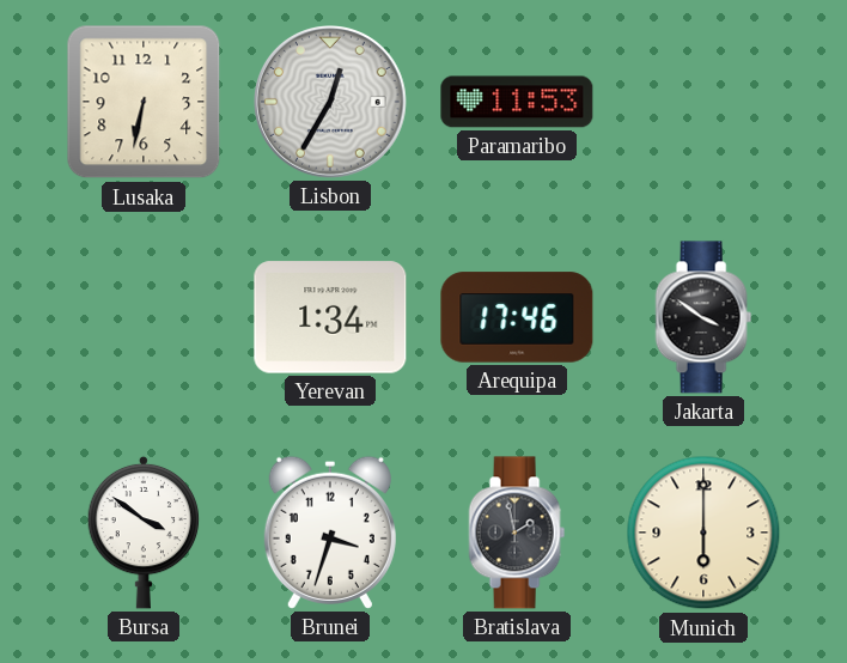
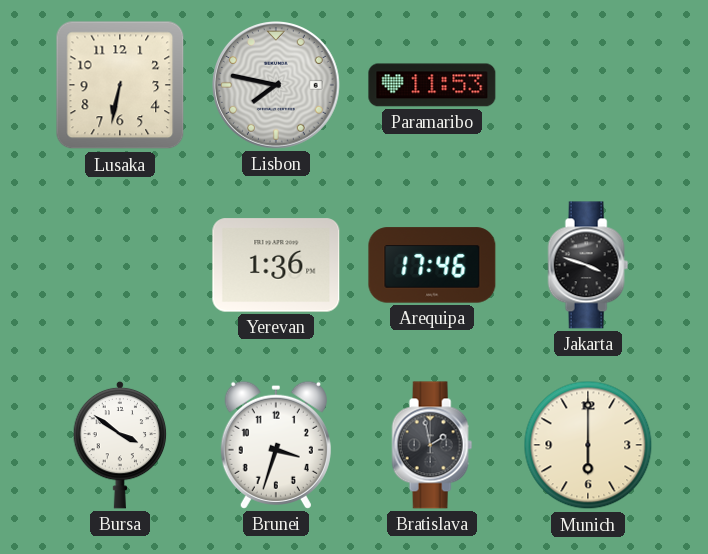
Lisbon: 12:35 -> 7:47
Yerevan: 1:34 -> 1:36
Jakarta: 3:51 -> 3:48
